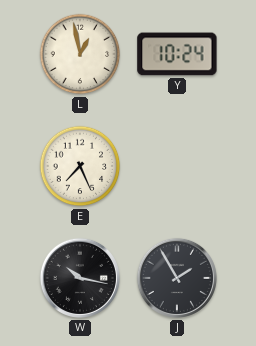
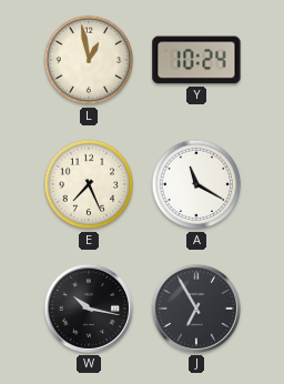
A: none -> 11:20
J: 1:55 -> 6:55
